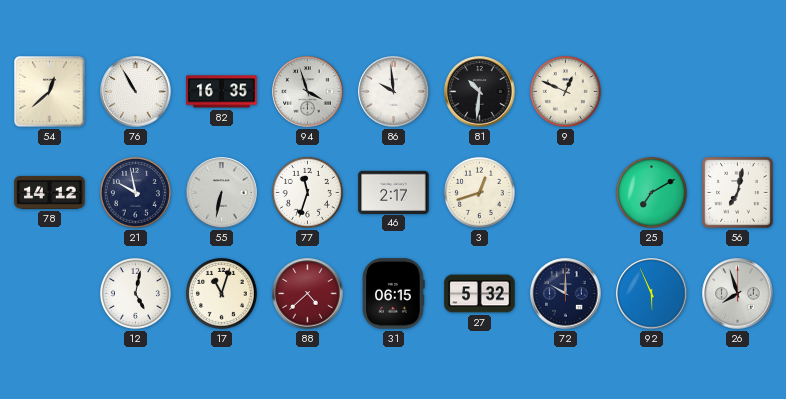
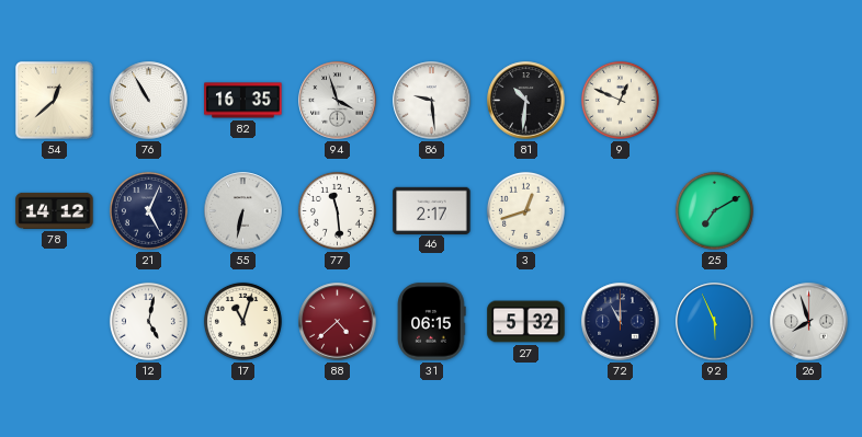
86: 9:59 -> 9:29
21: 9:58 -> 5:04
77: 11:33 -> 11:29
56: 7:02 -> none
72: 10:00 -> 11:00
